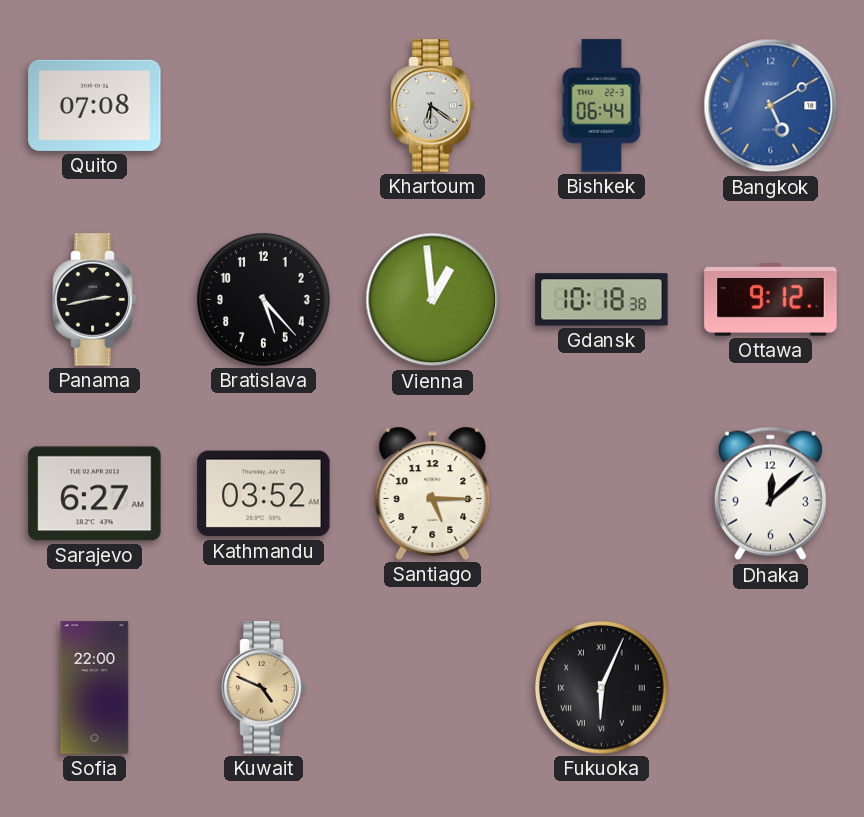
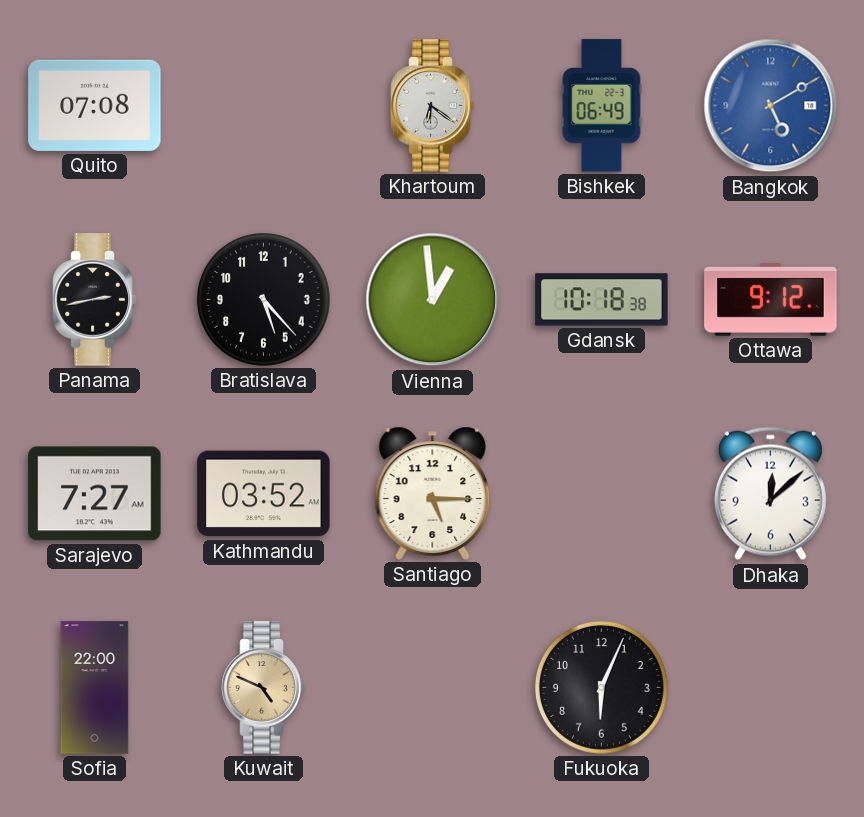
Bishkek: 06:44 -> 06:49
Sarajevo: 6:27 -> 7:27
Fukuoka numerals: Roman -> Arabic
